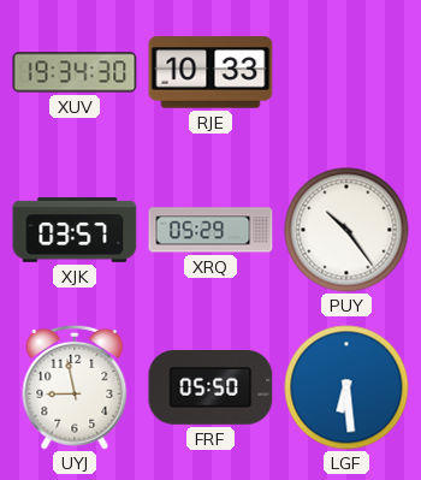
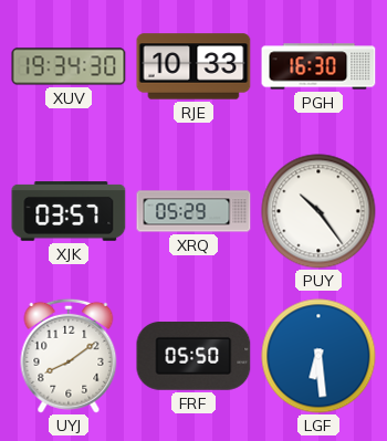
PGH: none -> 16:30
UYJ: 8:58 -> 8:09
